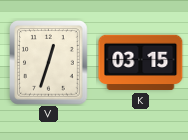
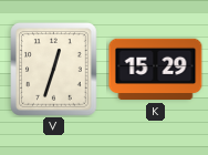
K: 03:15 -> 15:29
